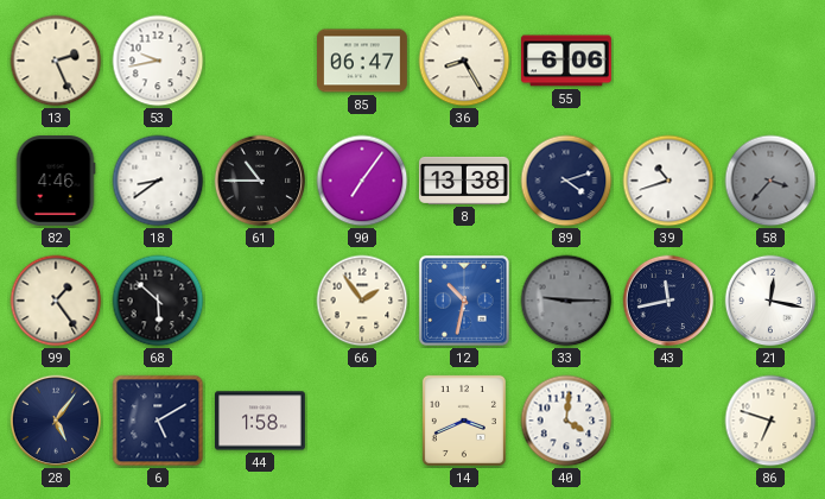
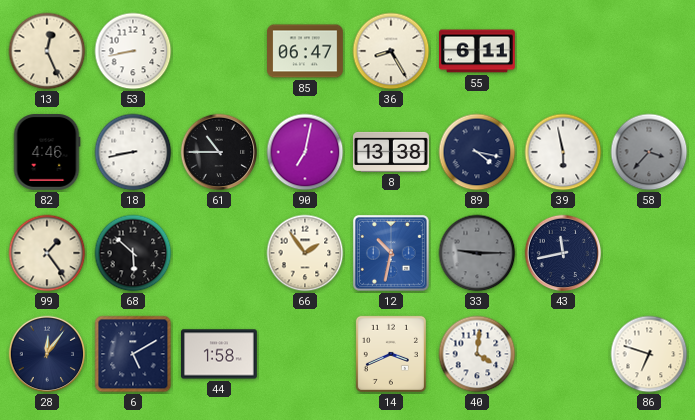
13: 2:26 -> 12:26
53: 9:43 -> 8:43
55: 6:06 -> 6:11
18: 8:39 -> 8:43
90: 7:06 -> 7:02
89: 4:12 -> 4:17
39: 10:42 -> 5:58
21: 12:17 -> none
28: 5:06 -> 12:06
